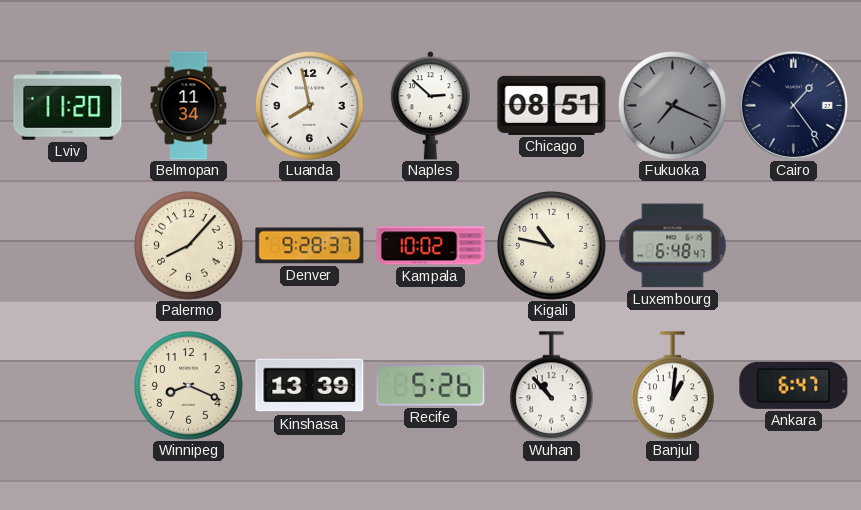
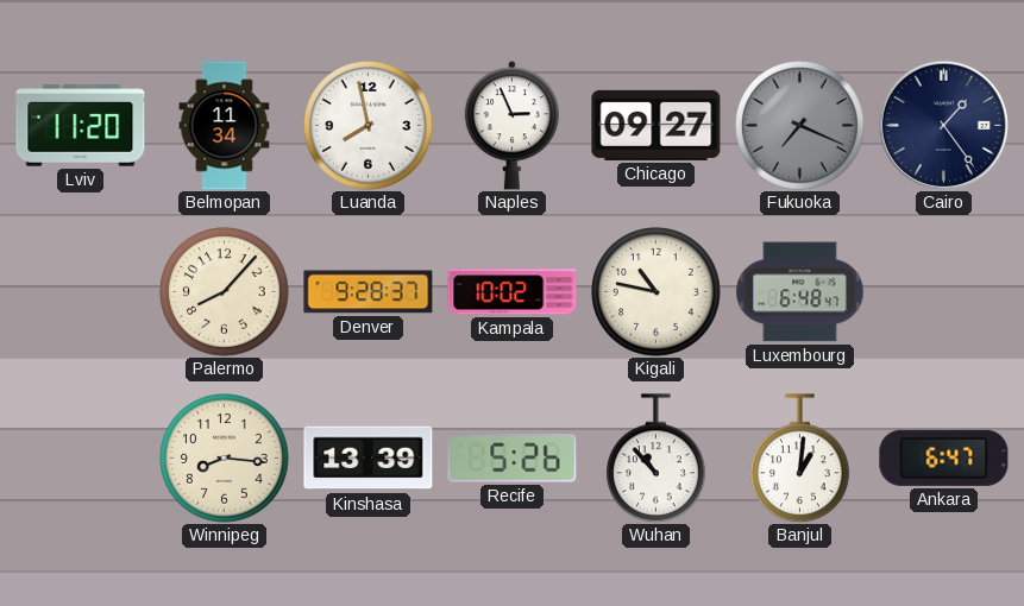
Naples: 2:52 -> 2:56
Chicago: 08:51 -> 09:27
Winnipeg: 8:19 -> 8:16
